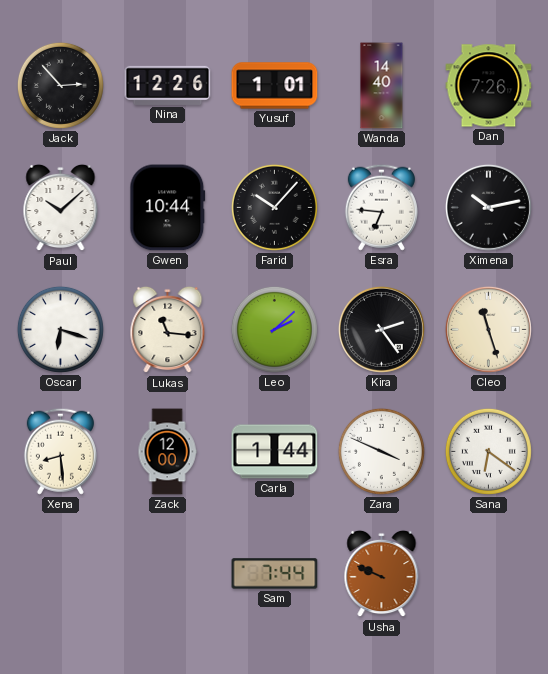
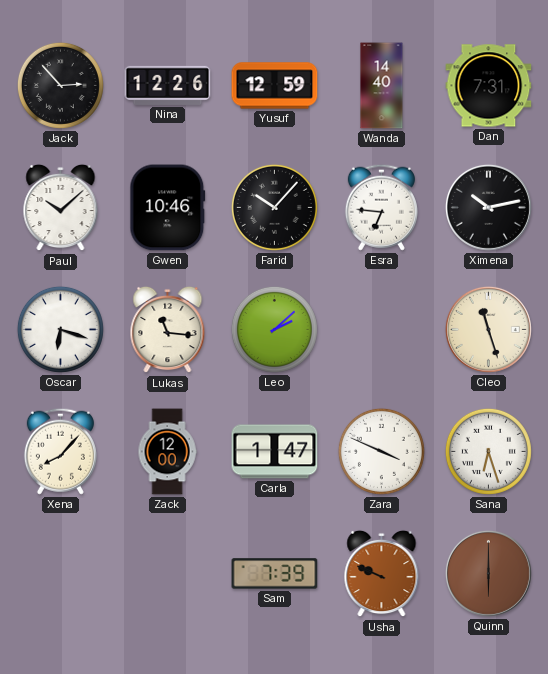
Yusuf: 1:01 -> 12:59
Dan: 7:26 -> 7:31
Gwen: 10:44 -> 10:46
Kira: 2:24 -> none
Xena: 8:29 -> 8:07
Carla: 1:44 -> 1:47
Sana: 6:21 -> 6:27
Sam: 7:44 -> 7:39
Quinn: none -> 6:00
